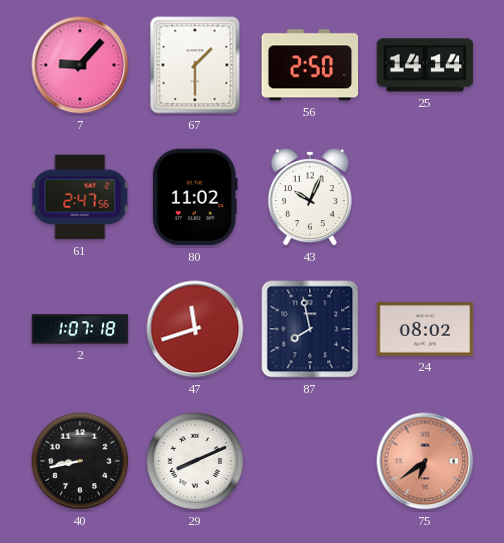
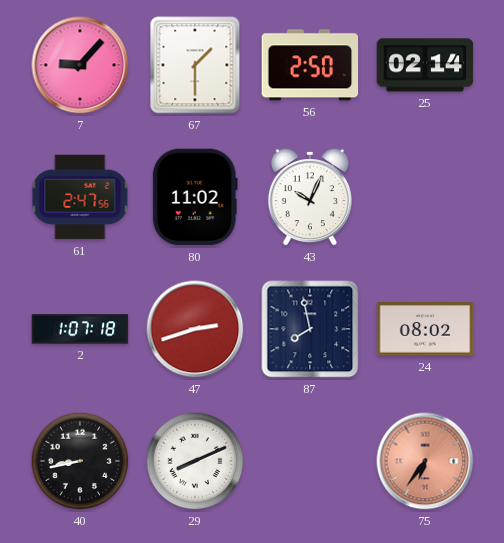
25: 14:14 -> 02:14
47: 11:42 -> 2:42
75: 6:39 -> 6:36
